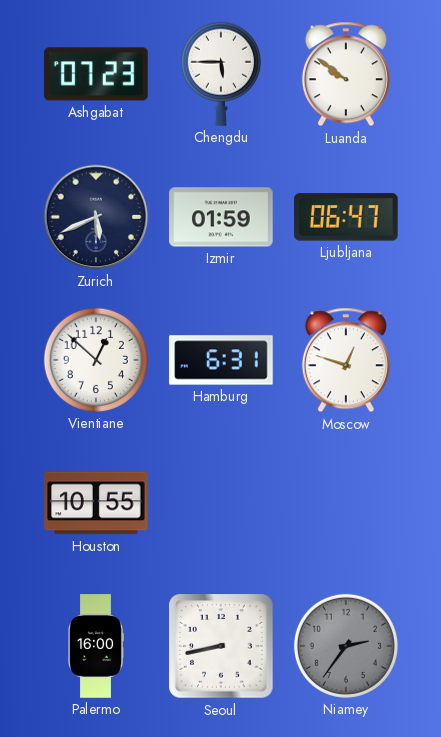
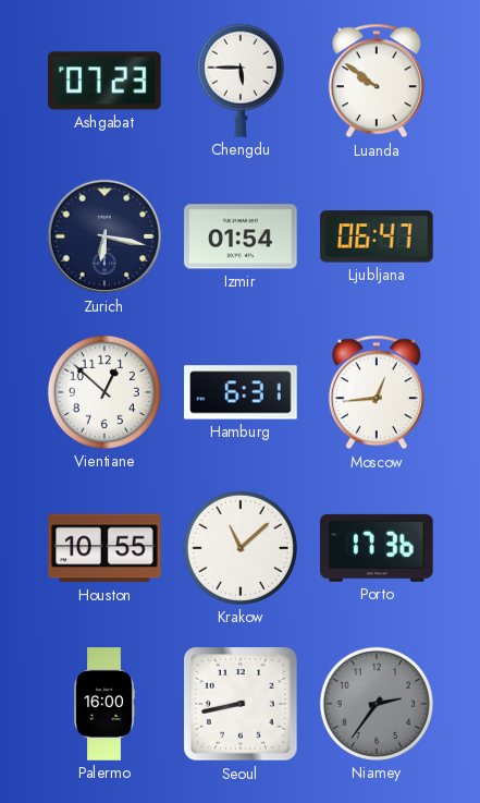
Zurich: 5:41 -> 6:17
Izmir: 01:59 -> 01:54
Moscow: 12:48 -> 12:44
Krakow: none -> 11:08
Porto: none -> 17:36
